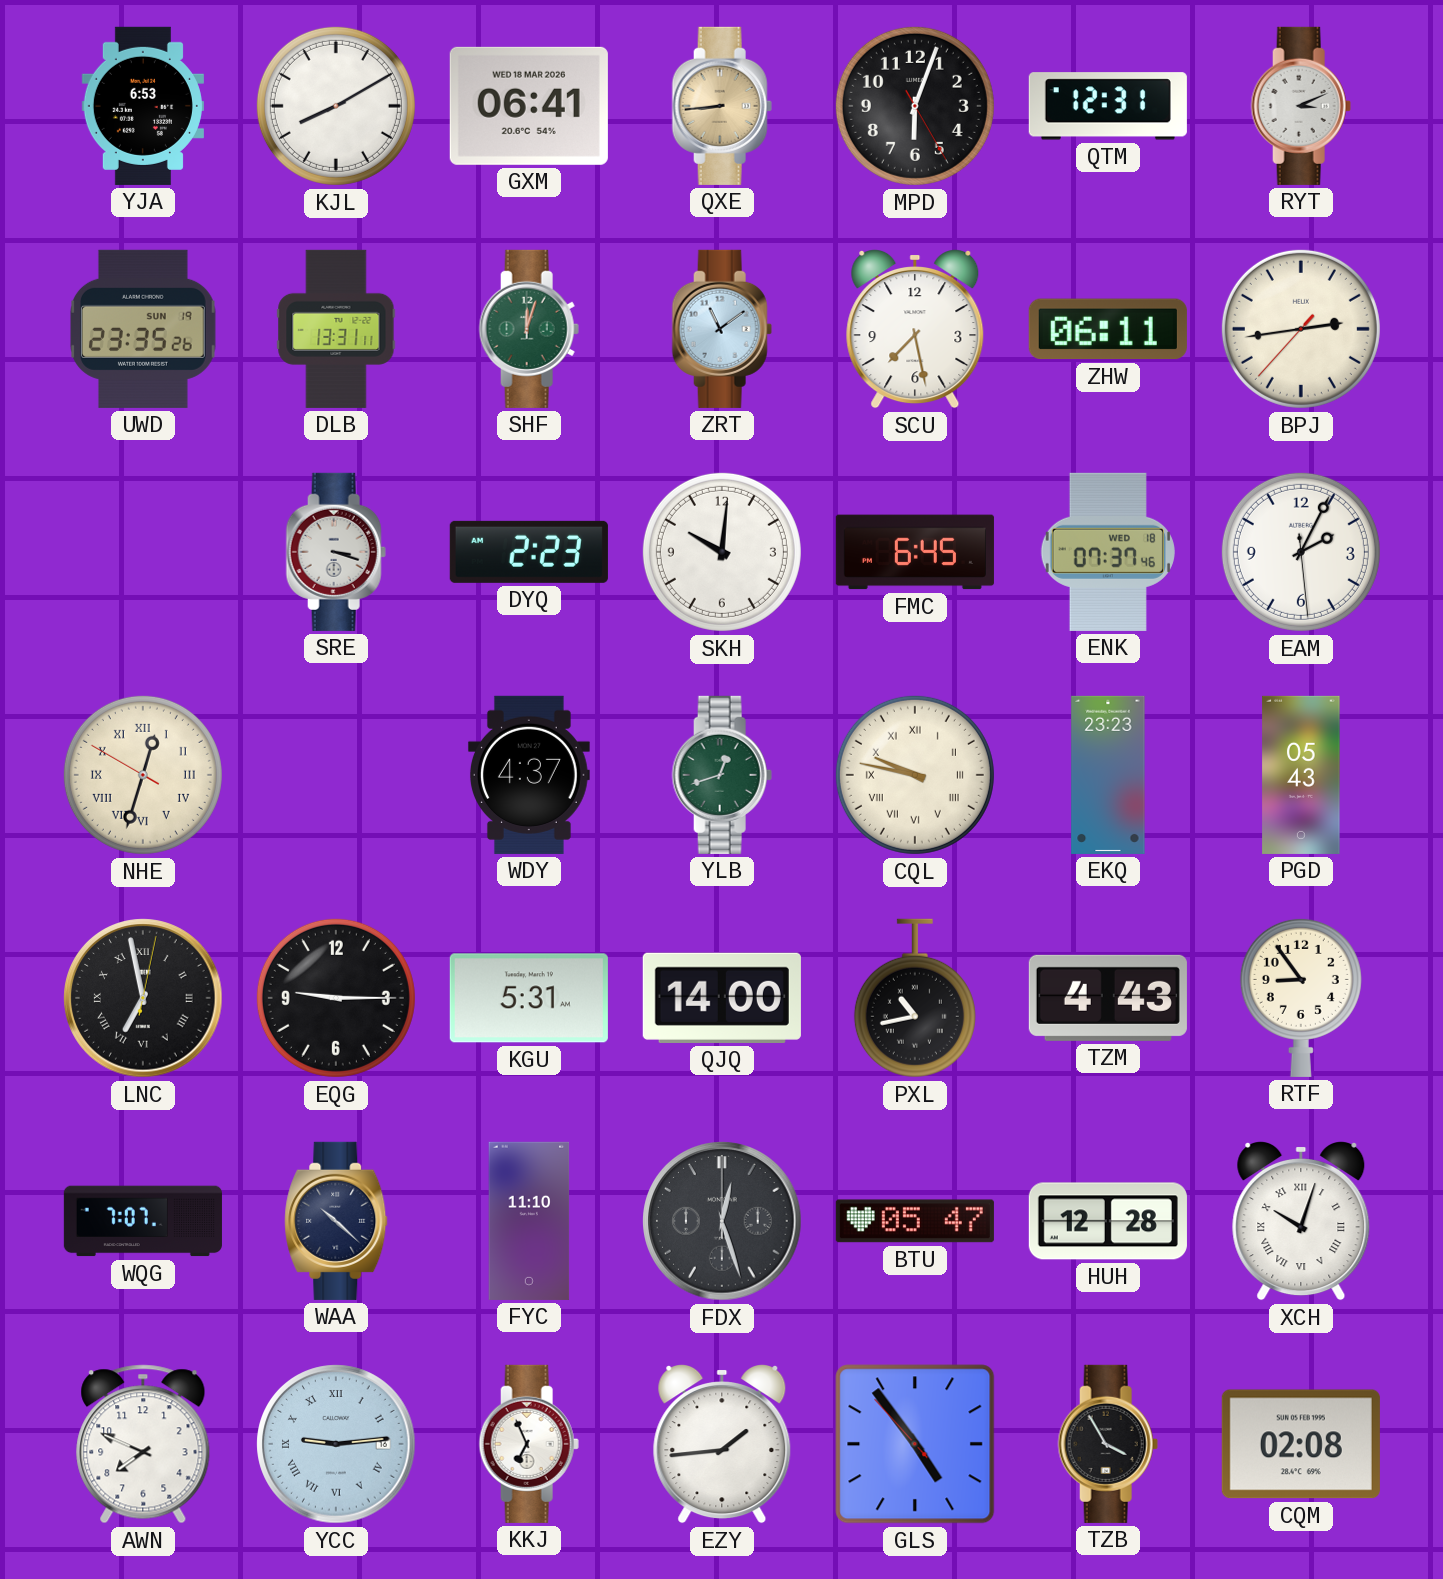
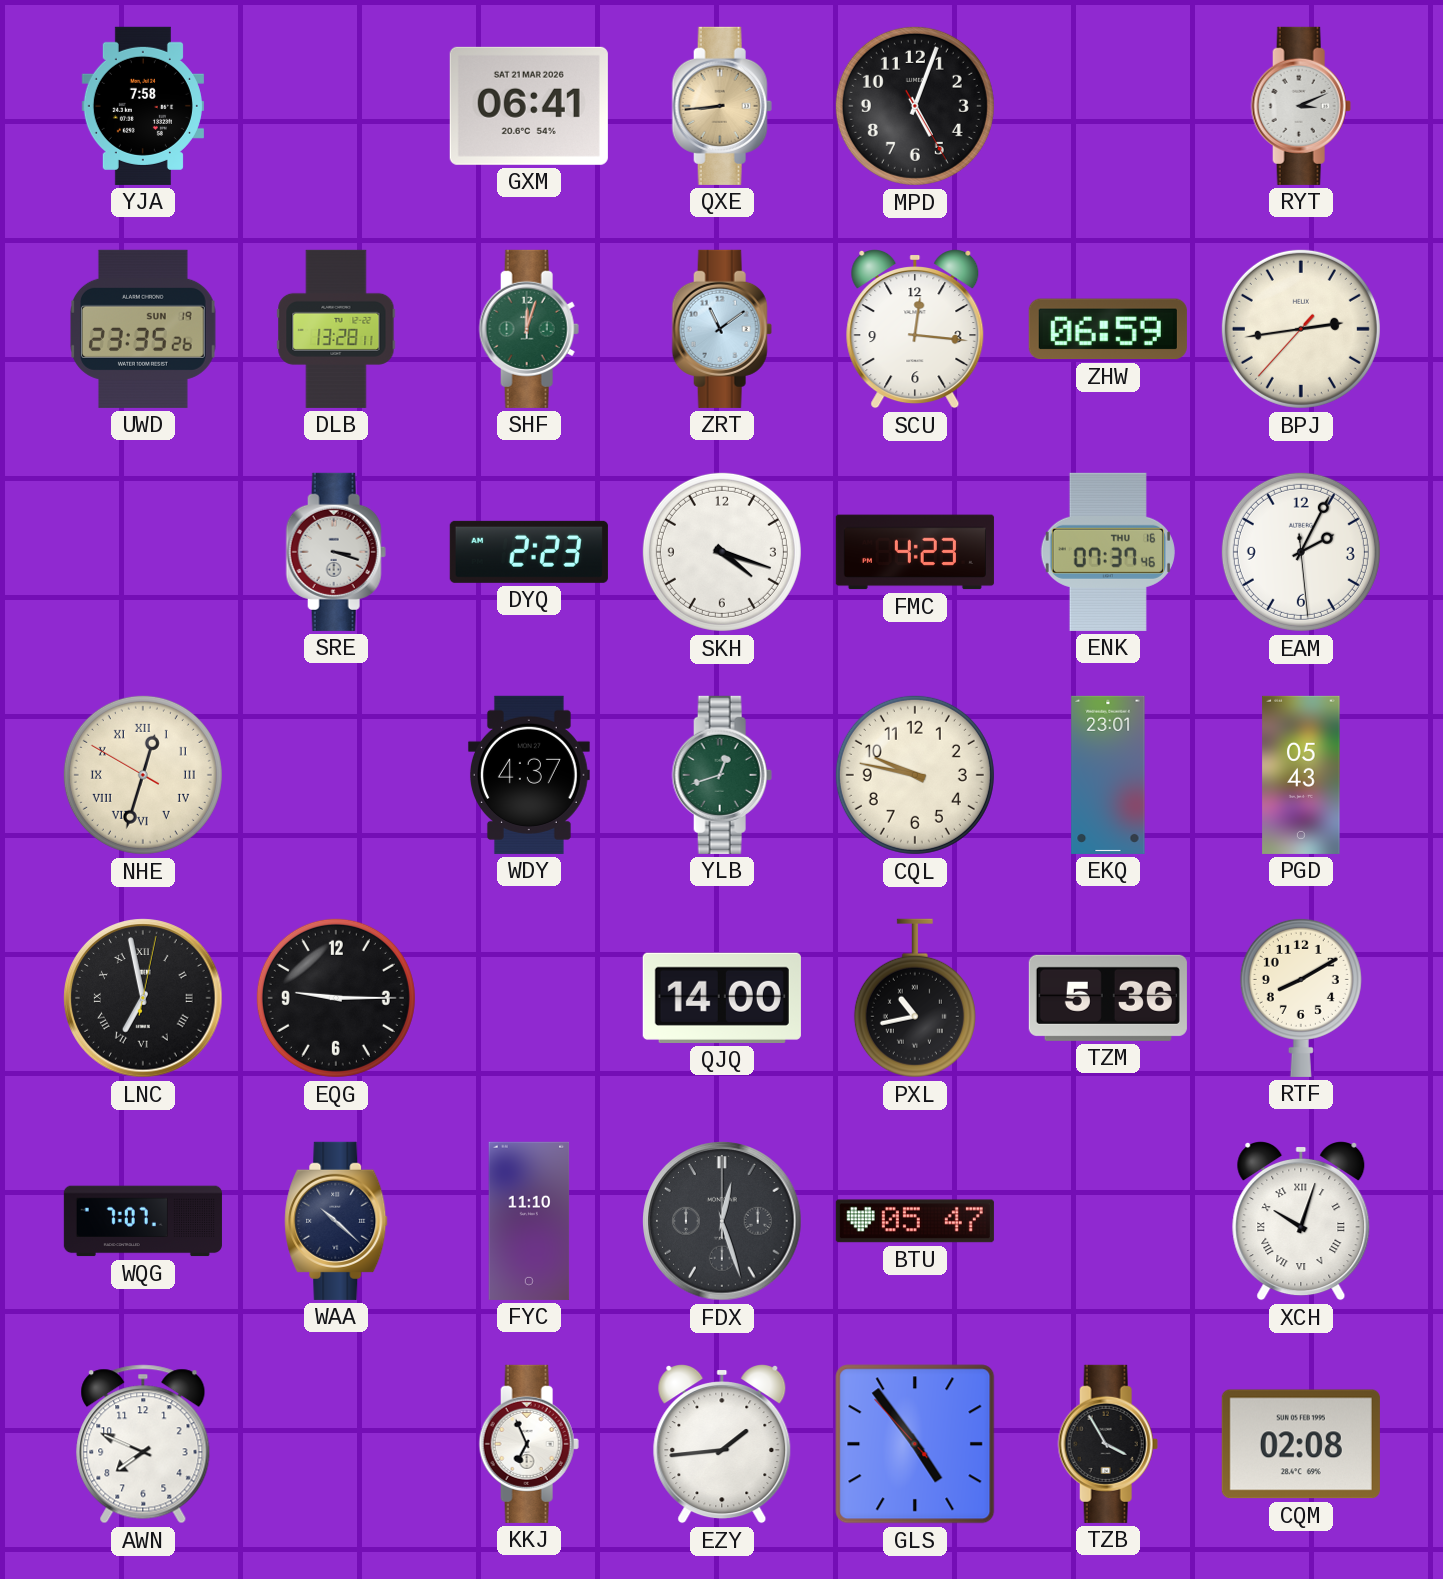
YJA: 6:53 -> 7:58
KJL: 8:10 -> none
GXM date: WED 18 MAR 2026 -> SAT 21 MAR 2026
MPD: 6:03 -> 5:03
QTM: 12:31 -> none
DLB: 13:31 -> 13:28
SCU: 7:28 -> 12:16
ZHW: 06:11 -> 06:59
SKH: 10:01 -> 4:18
FMC: 6:45 -> 4:23
ENK date: WED 18 -> THU 16
CQL numerals: Roman -> Arabic
EKQ: 23:23 -> 23:01
KGU: 5:31 -> none
TZM: 4:43 -> 5:36
RTF: 8:54 -> 8:10
HUH: 12:28 -> none
YCC: 9:14 -> none
